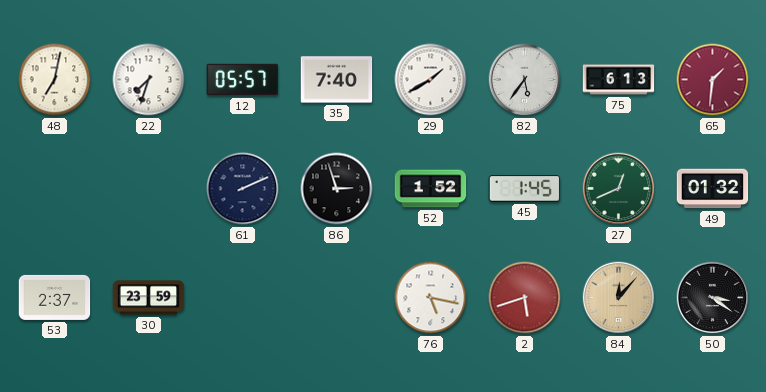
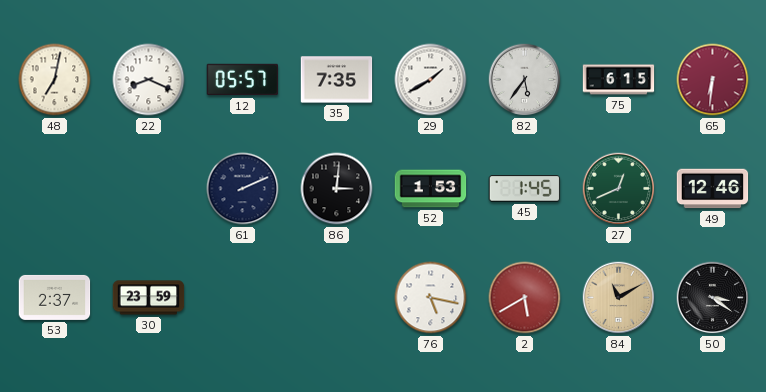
22: 7:33 -> 8:19
35: 7:40 -> 7:35
75: 6:13 -> 6:15
65: 1:31 -> 6:31
86: 2:57 -> 3:01
52: 1:52 -> 1:53
49: 01:32 -> 12:46
2: 5:42 -> 5:40
84: 12:07 -> 11:10
